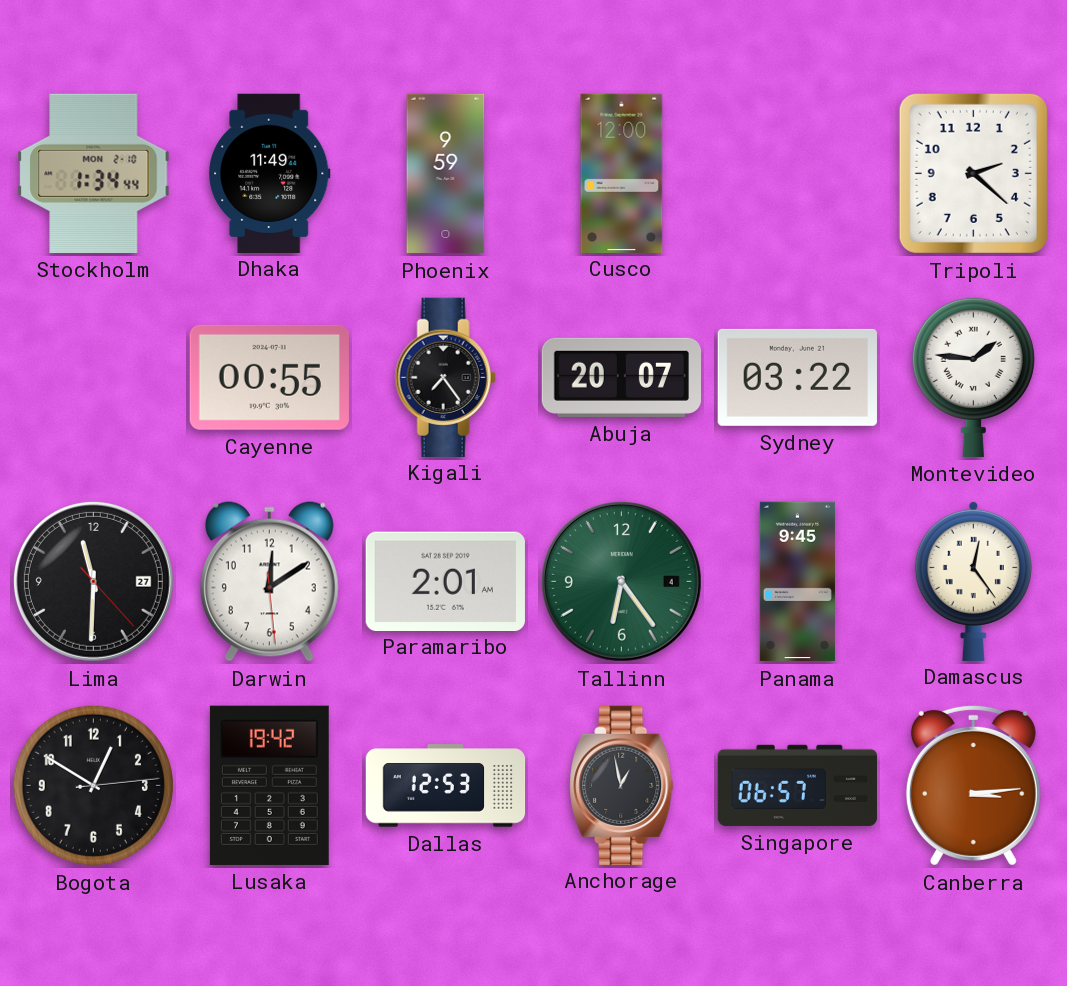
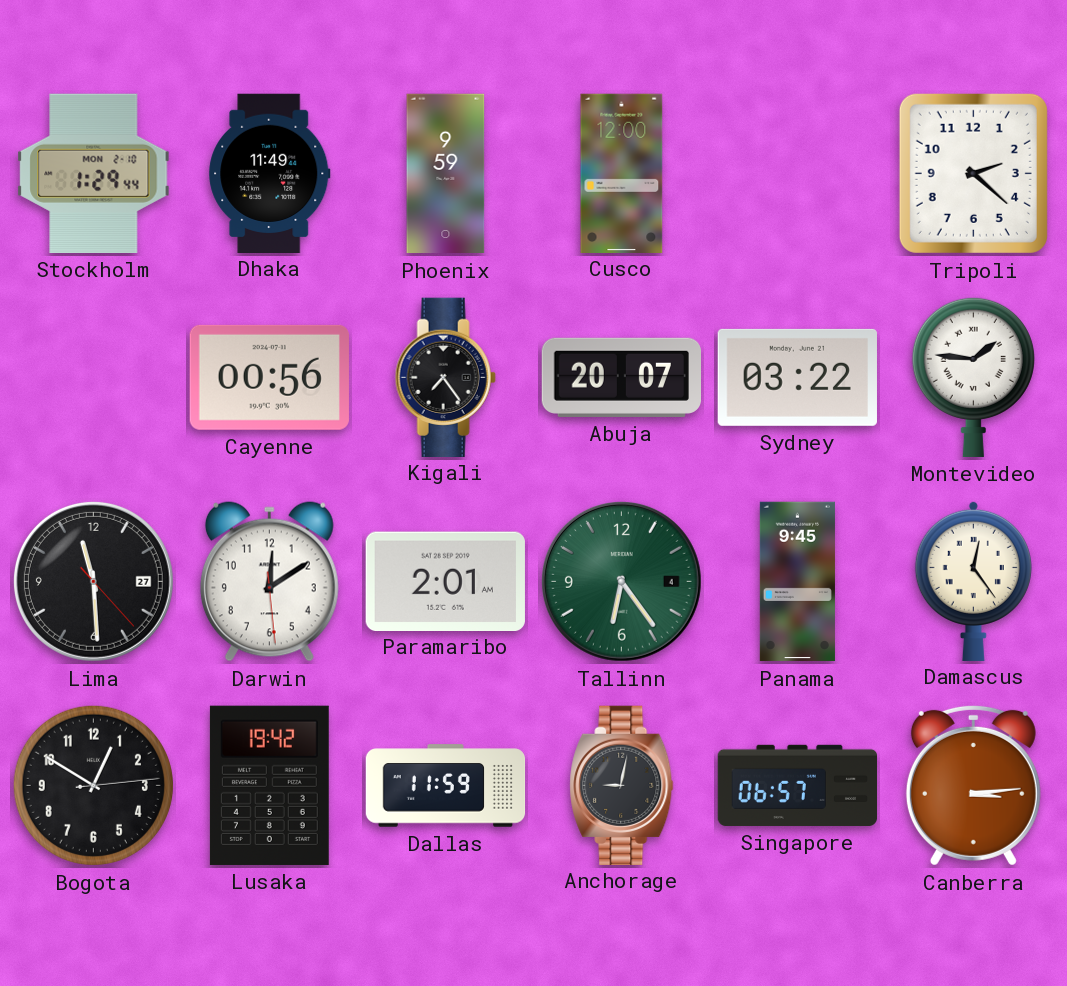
Stockholm: 1:34 -> 1:29
Cayenne: 00:55 -> 00:56
Lima: 11:30 -> 11:29
Dallas: 12:53 -> 11:59
Anchorage: 12:58 -> 9:02
